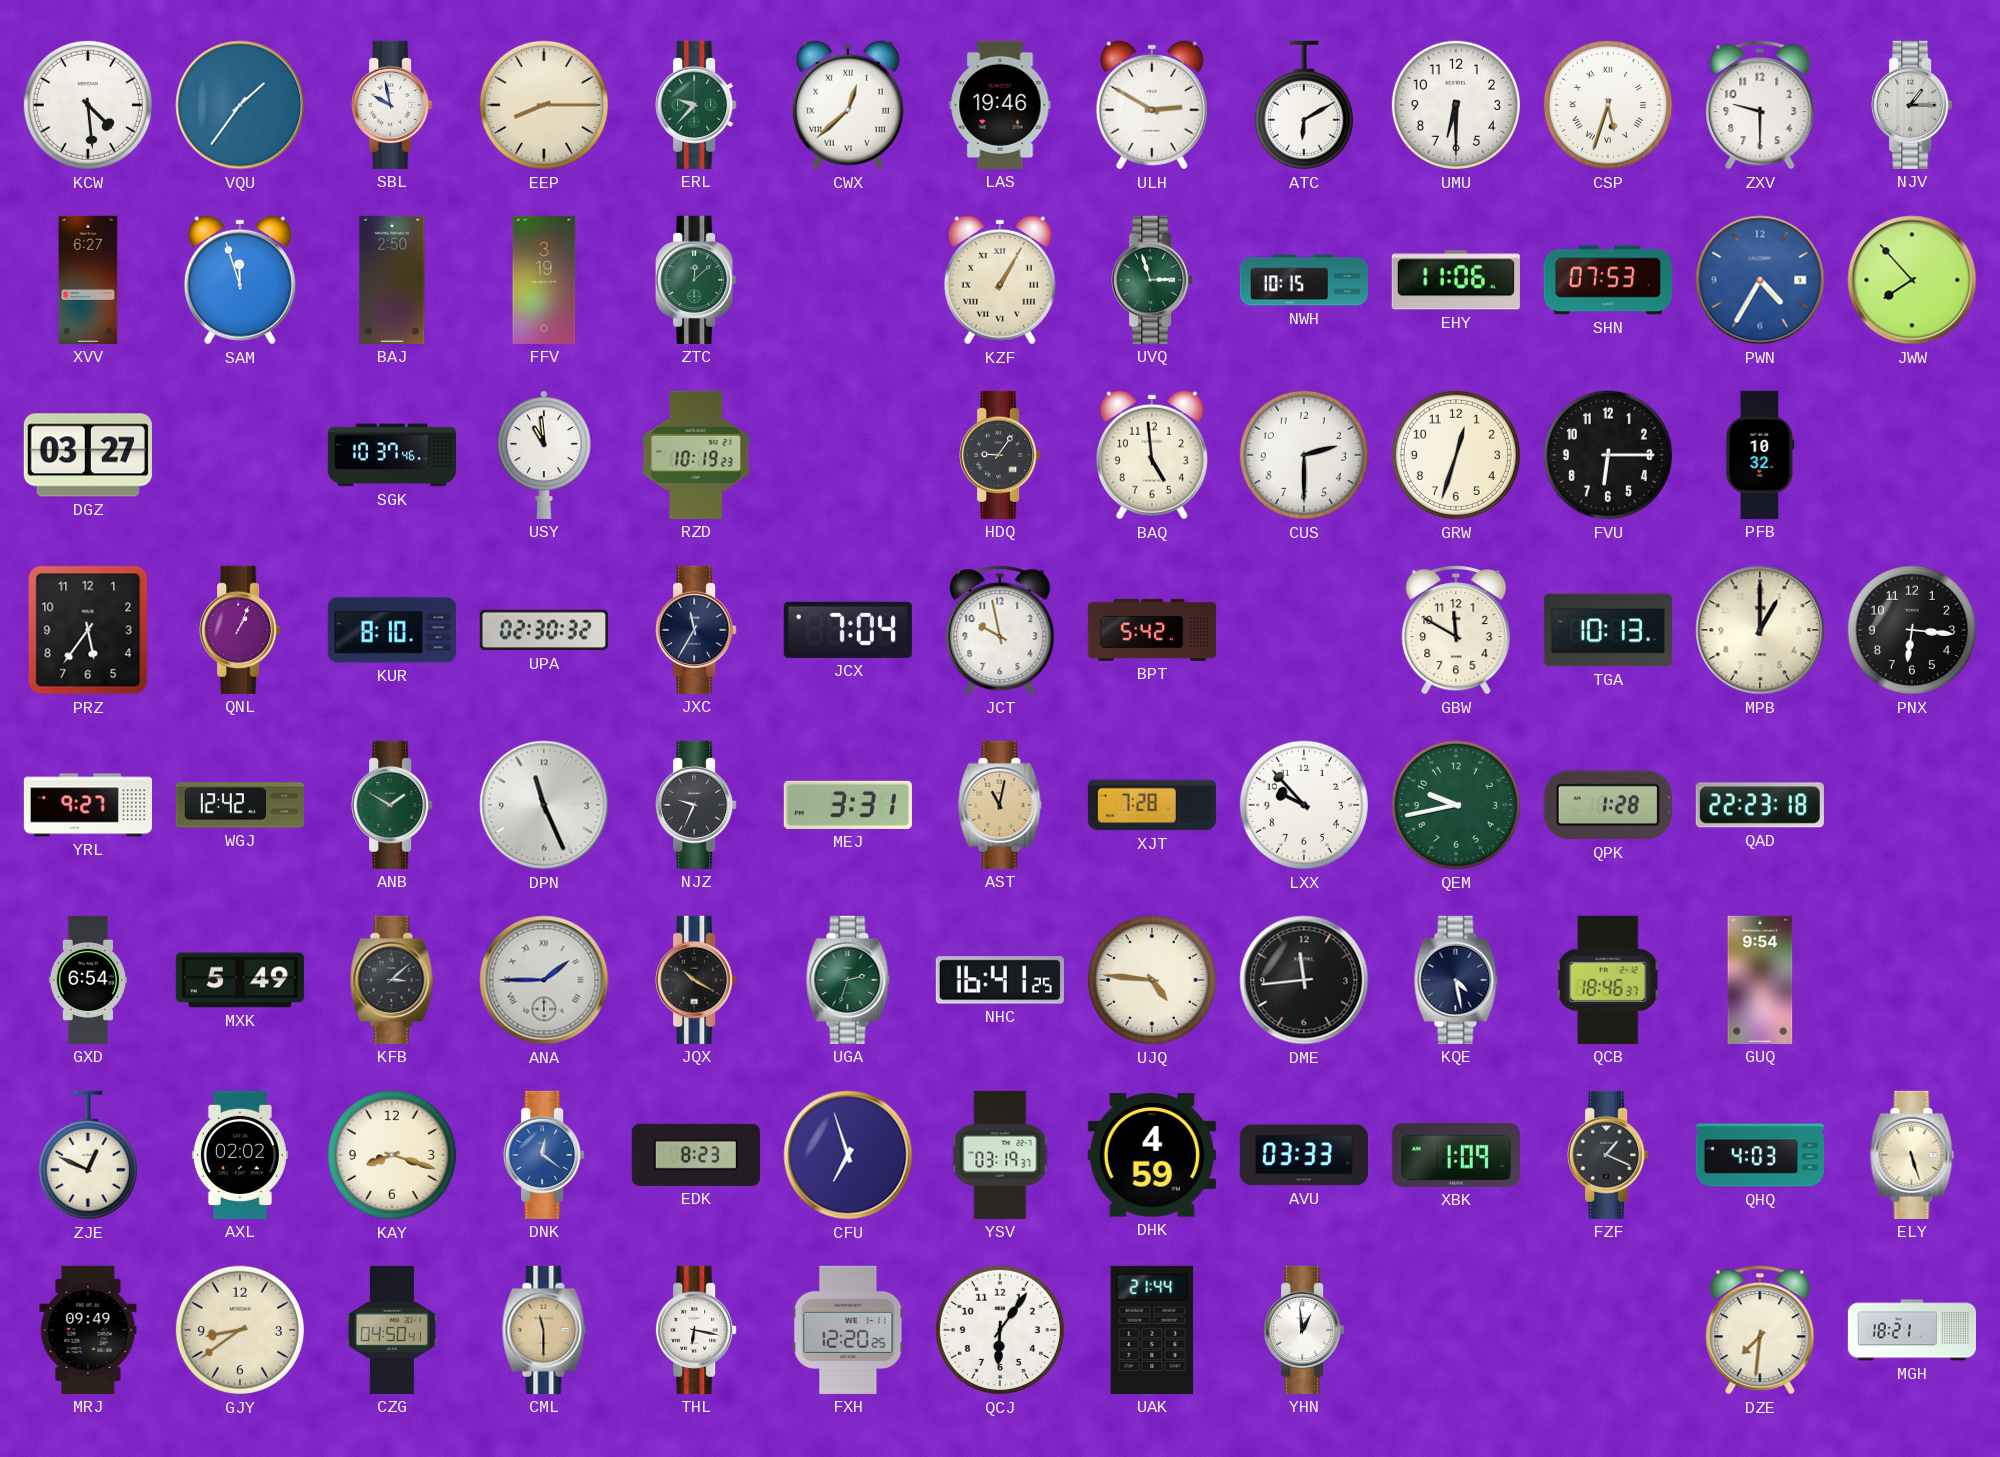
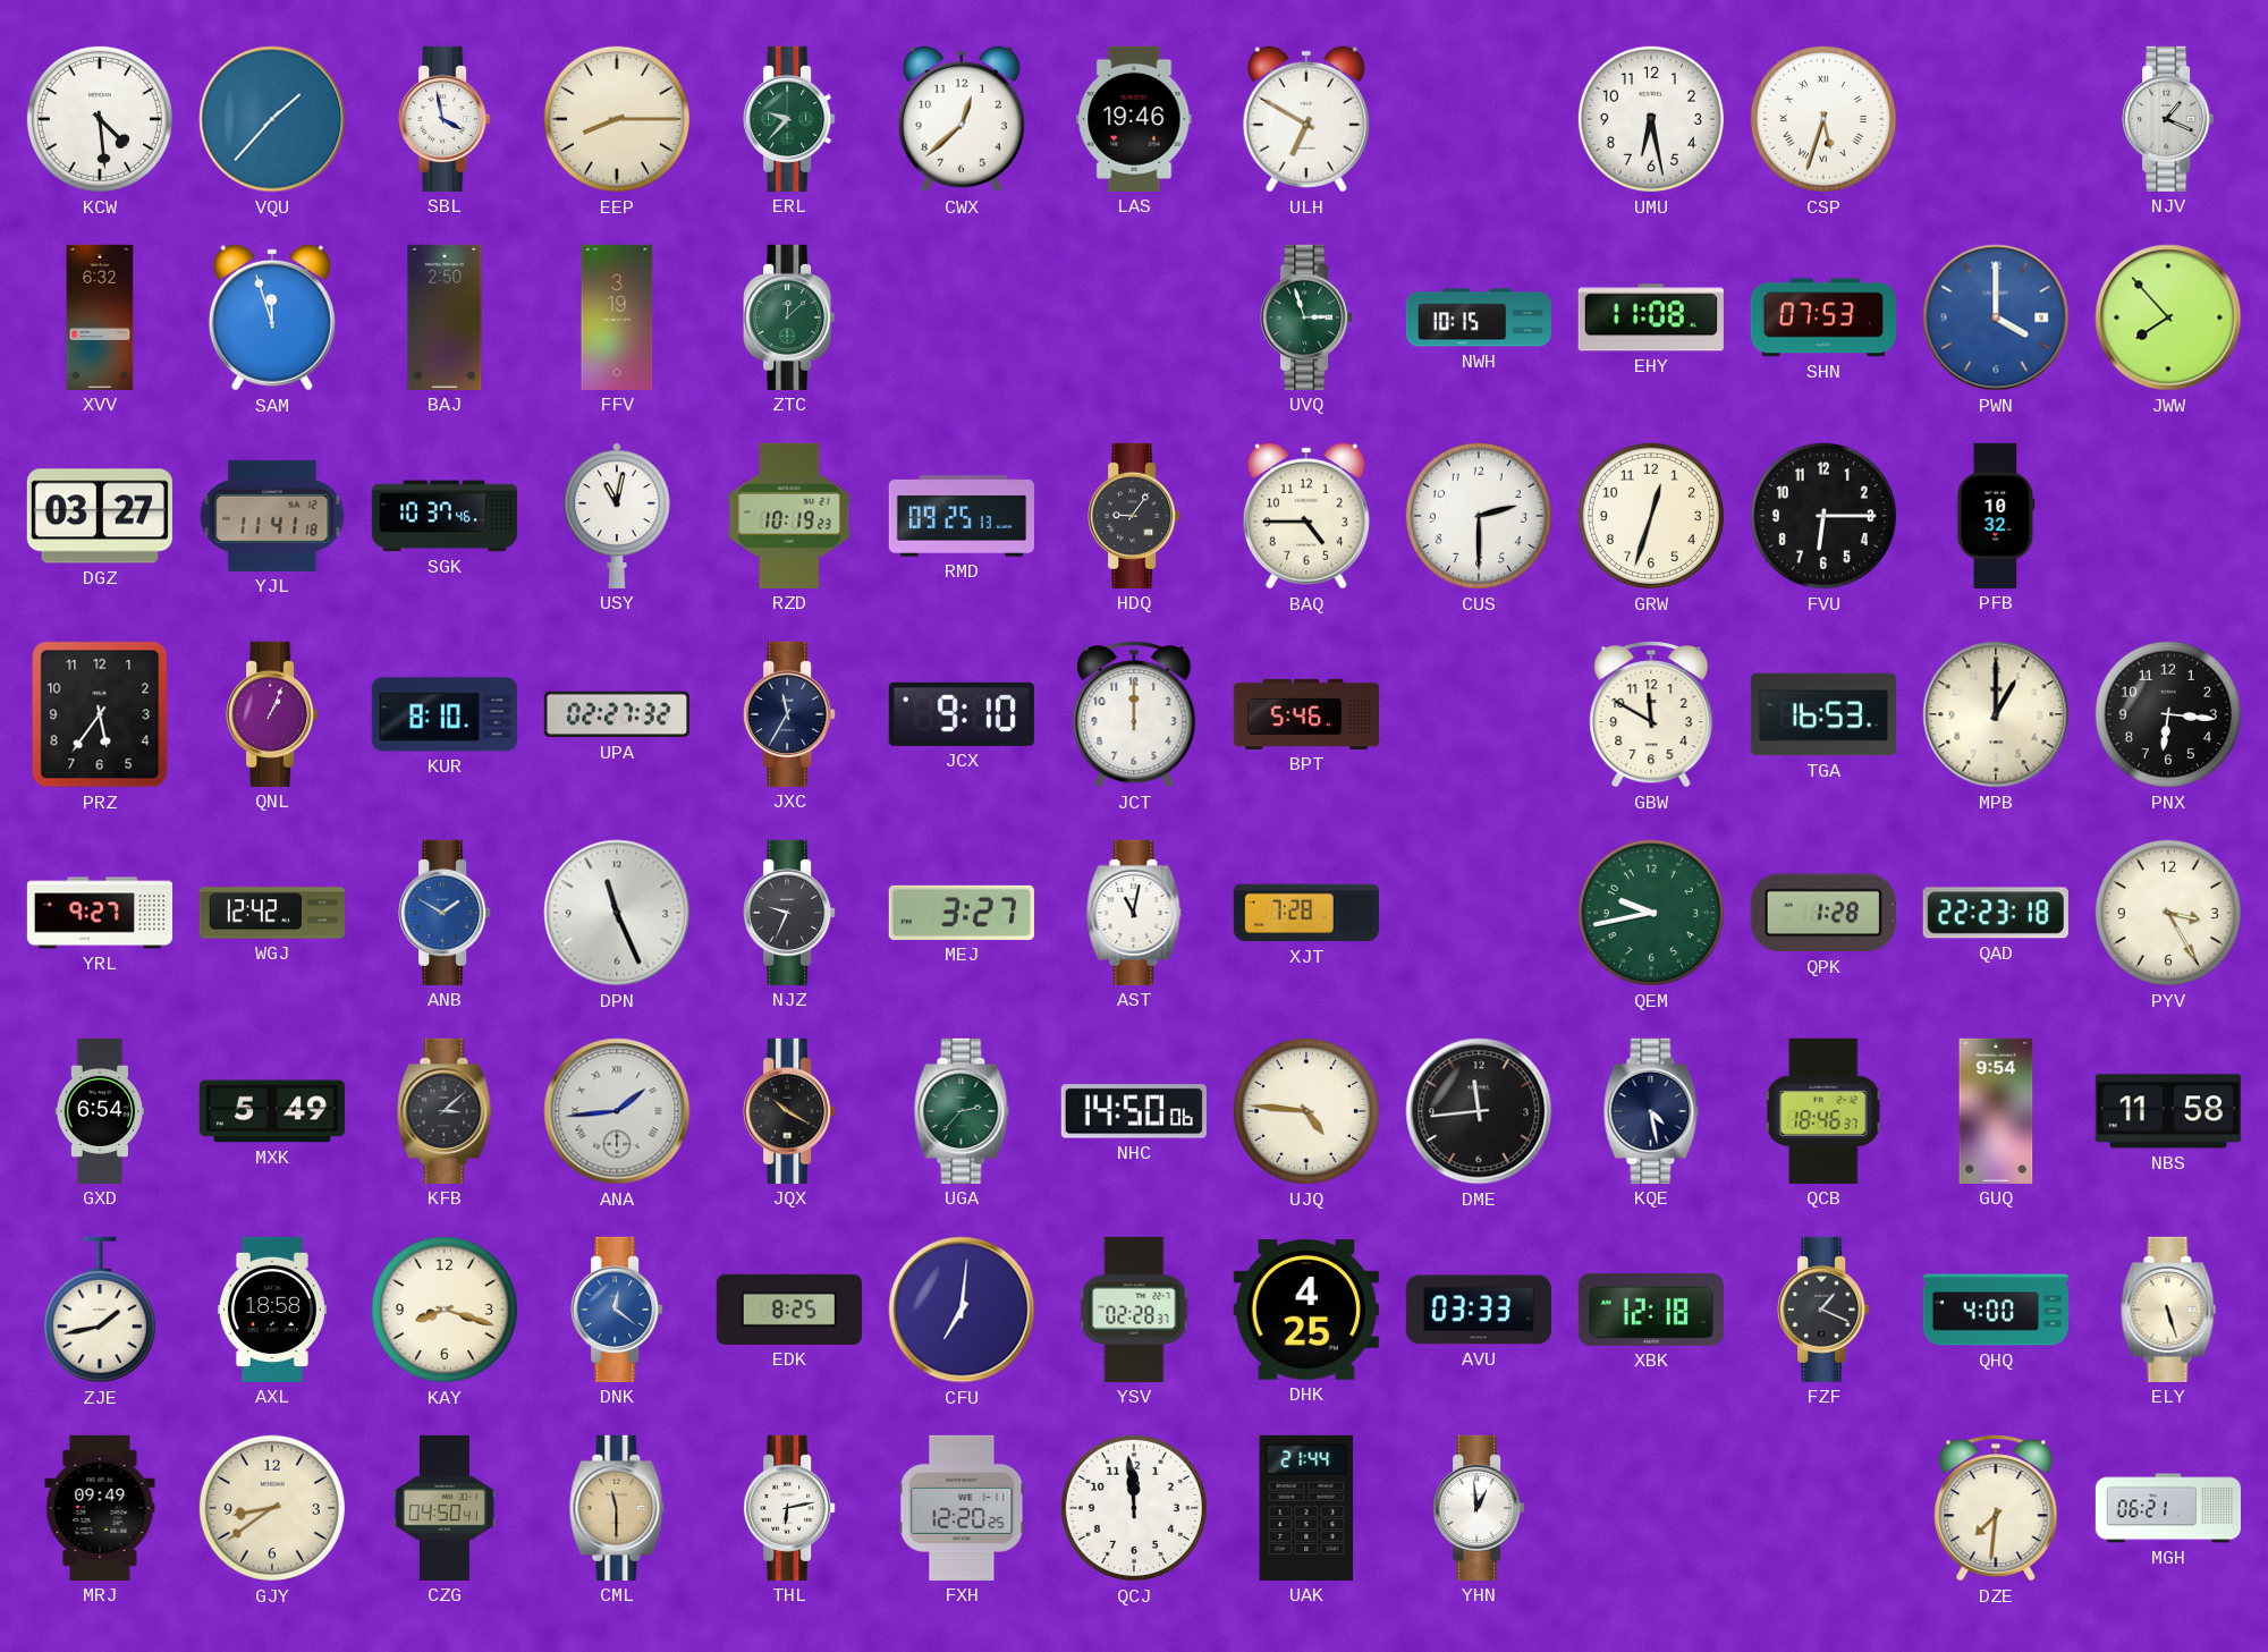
VQU: 1:36 -> 1:37
SBL: 9:58 -> 3:58
CWX numerals: Roman -> Arabic
ULH: 2:50 -> 6:50
ATC: 6:10 -> none
UMU: 6:30 -> 6:28
ZXV: 9:30 -> none
NJV: 1:15 -> 1:19
XVV: 6:27 -> 6:32
KZF: 1:05 -> none
EHY: 11:06 -> 11:08
PWN: 4:35 -> 4:00
YJL: none -> 11:41
USY: 10:59 -> 11:02
RMD: none -> 09:25
BAQ: 4:59 -> 4:45
UPA: 02:30 -> 02:27
JCX: 7:04 -> 9:10
JCT: 9:58 -> 12:00
BPT: 5:42 -> 5:46
TGA: 10:13 -> 16:53
ANB dial: green -> blue
MEJ: 3:31 -> 3:27
AST dial: champagne -> white
LXX: 9:53 -> none
PYV: none -> 3:25
ANA: 1:45 -> 1:44
UGA: 2:33 -> 2:37
NHC: 16:41 -> 14:50
NBS: none -> 11:58
ZJE: 12:49 -> 1:43
AXL: 02:02 -> 18:58
EDK: 8:23 -> 8:25
CFU: 6:57 -> 7:01
YSV: 03:19 -> 02:28
DHK: 4:59 -> 4:25
XBK: 1:09 -> 12:18
QHQ: 4:03 -> 4:00
THL: 6:17 -> 6:13
QCJ: 6:06 -> 11:59
MGH: 18:21 -> 06:21
